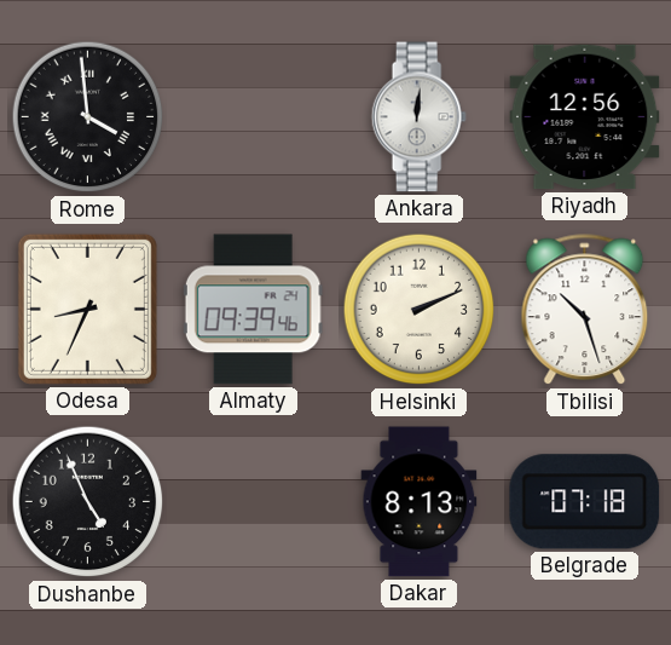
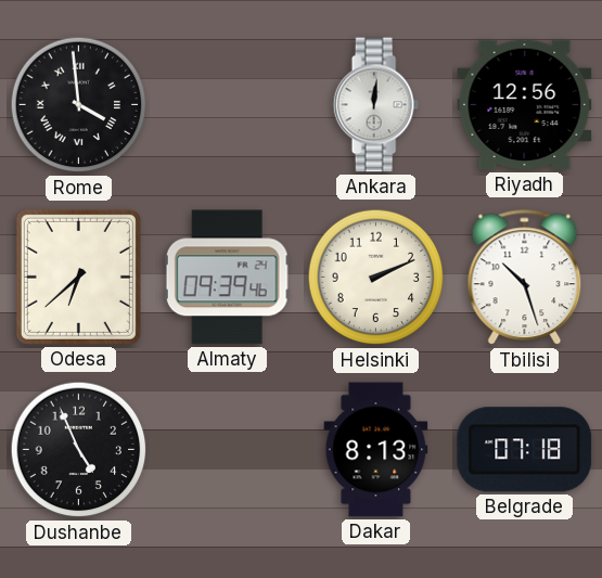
Odesa: 8:34 -> 6:38
